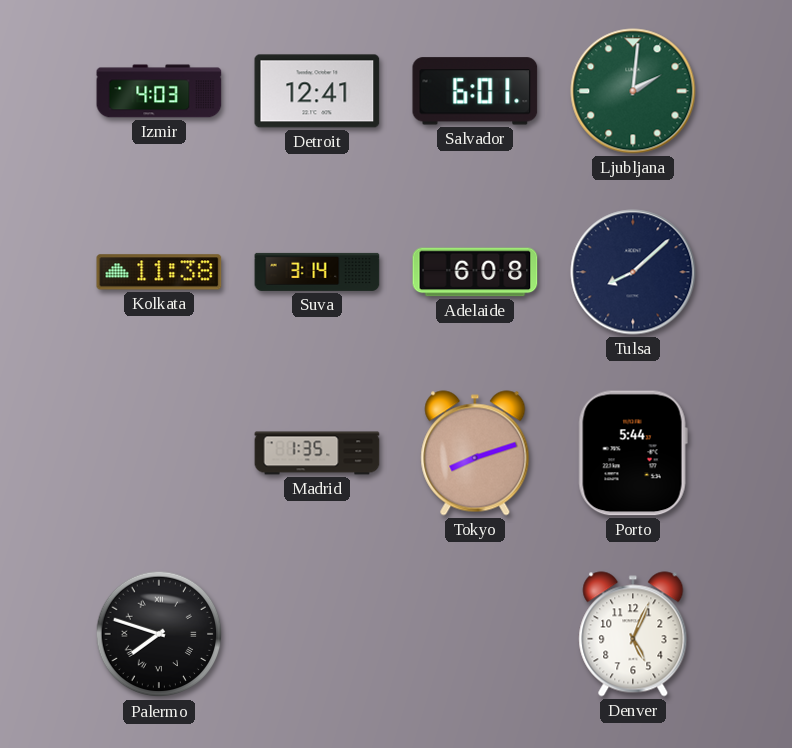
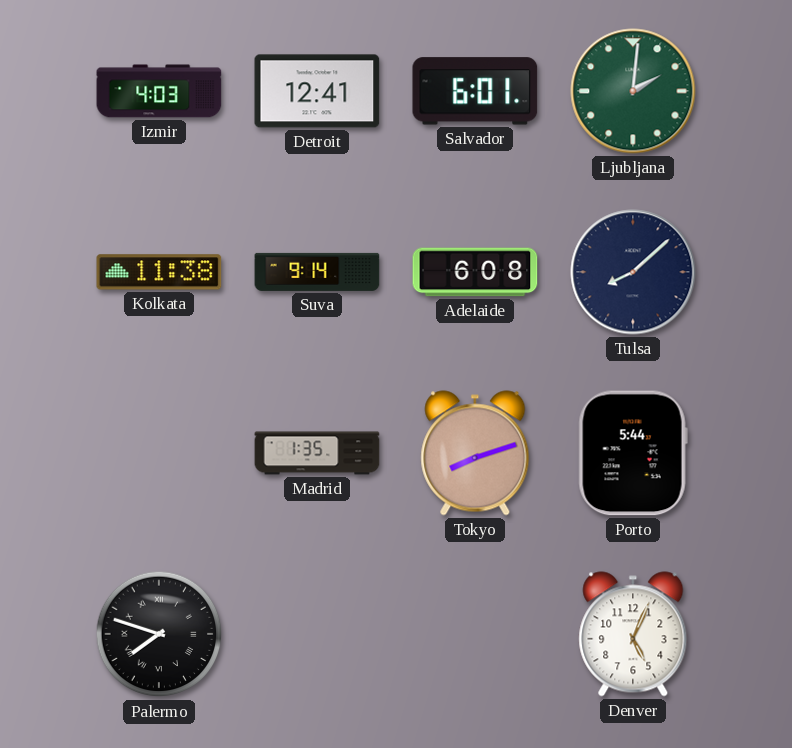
Suva: 3:14 -> 9:14
